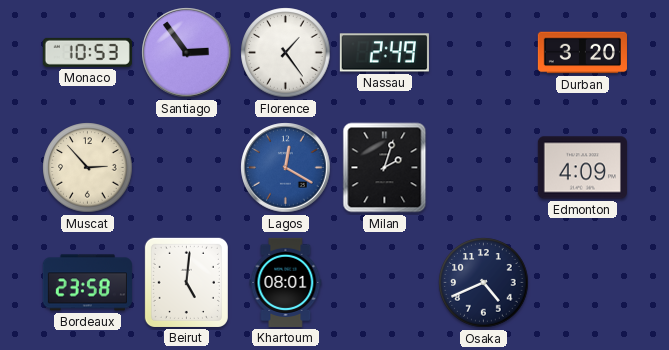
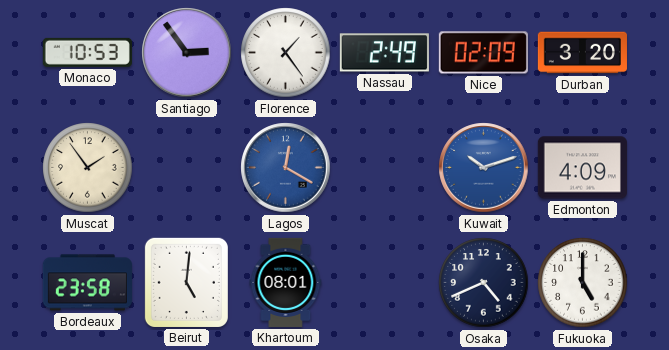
Nice: none -> 02:09
Muscat: 2:53 -> 1:54
Milan: 2:03 -> none
Kuwait: none -> 10:12
Fukuoka: none -> 5:00
